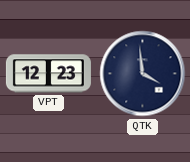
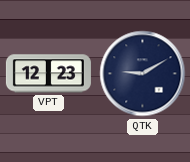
QTK: 3:59 -> 9:10
